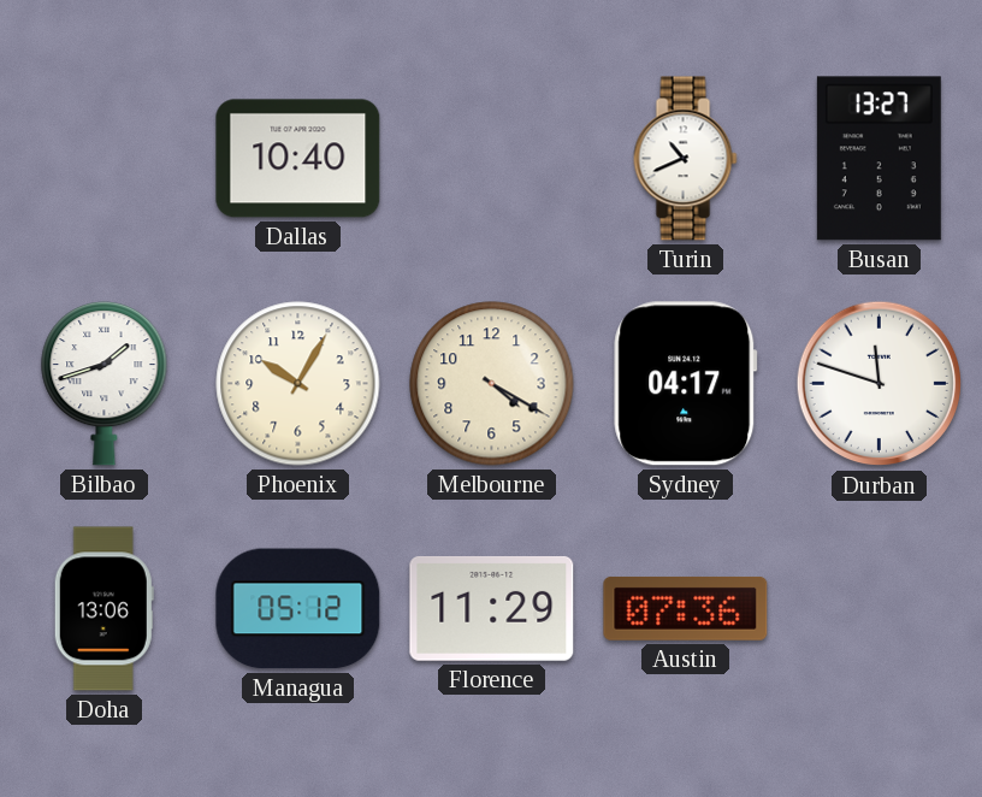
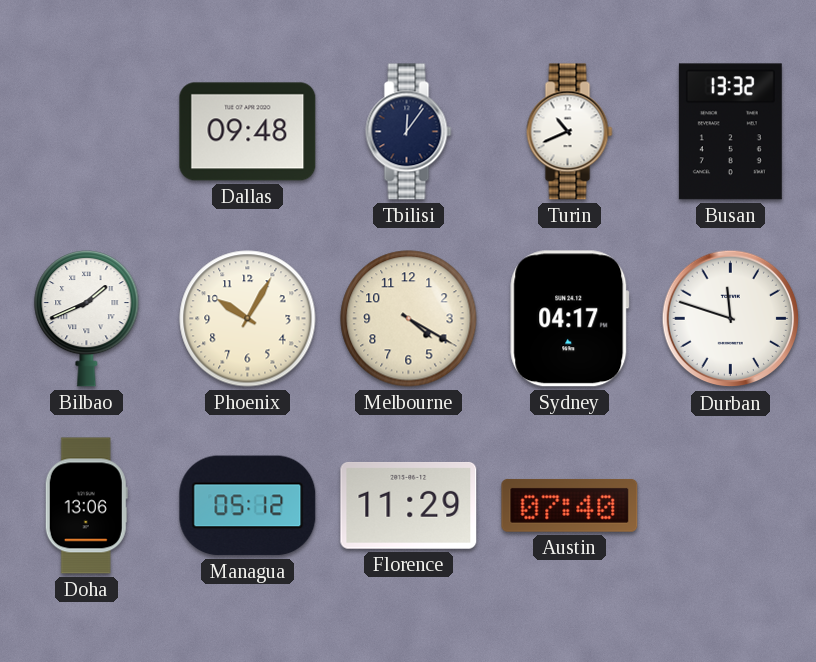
Dallas: 10:40 -> 09:48
Tbilisi: none -> 12:06
Busan: 13:27 -> 13:32
Bilbao: 1:42 -> 1:41
Austin: 07:36 -> 07:40
